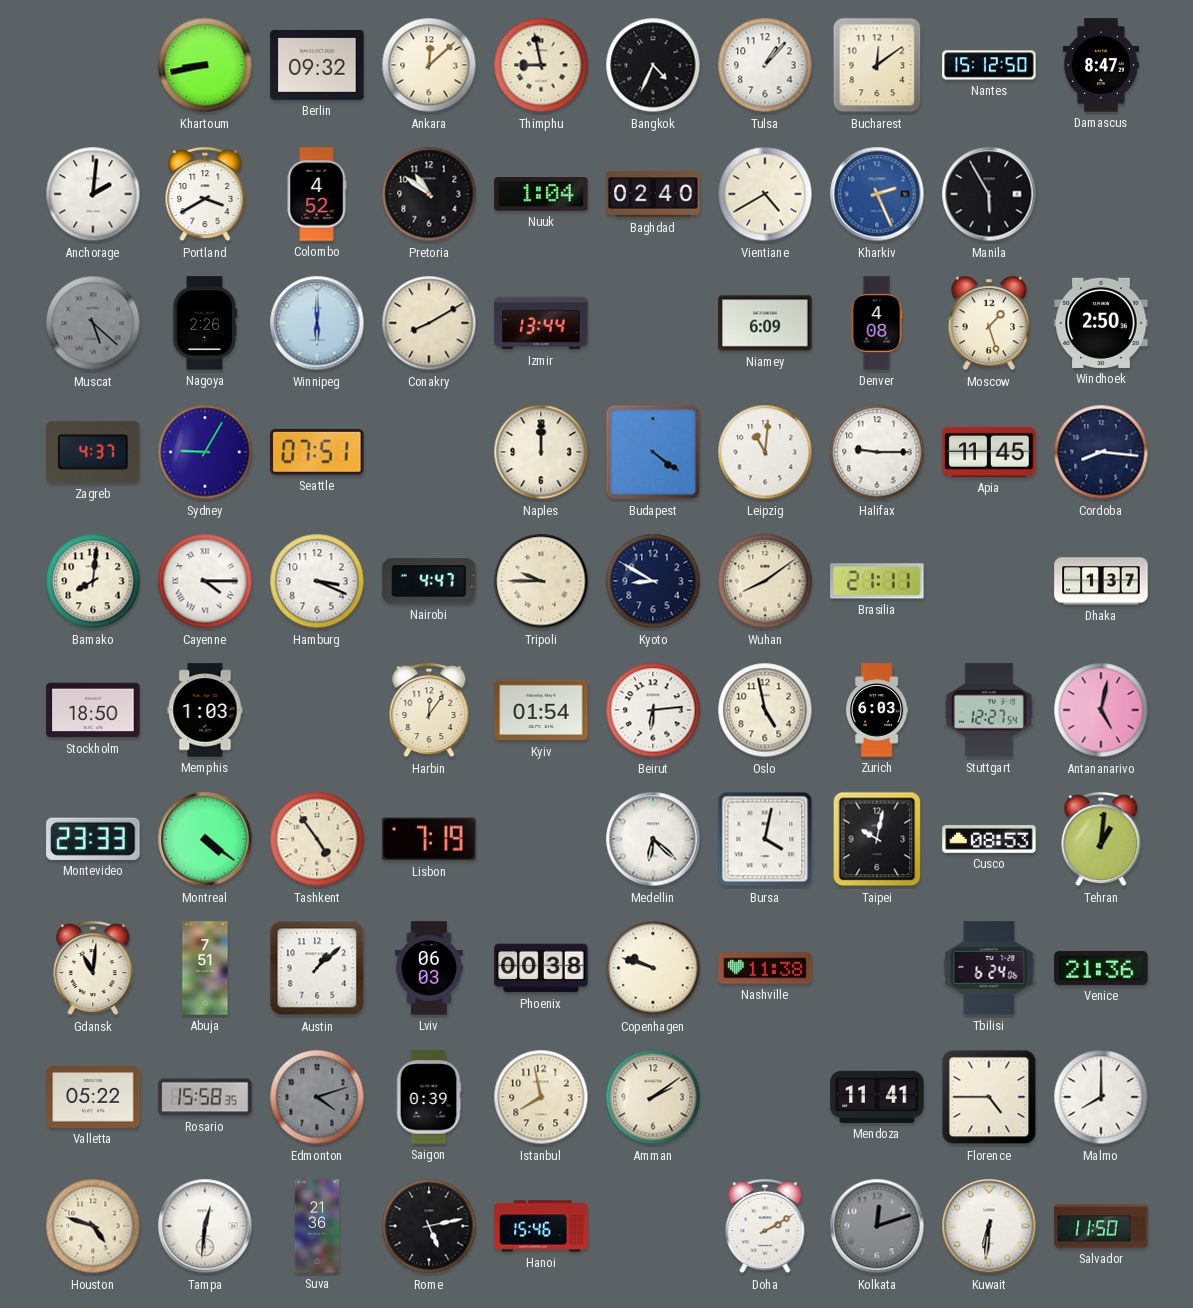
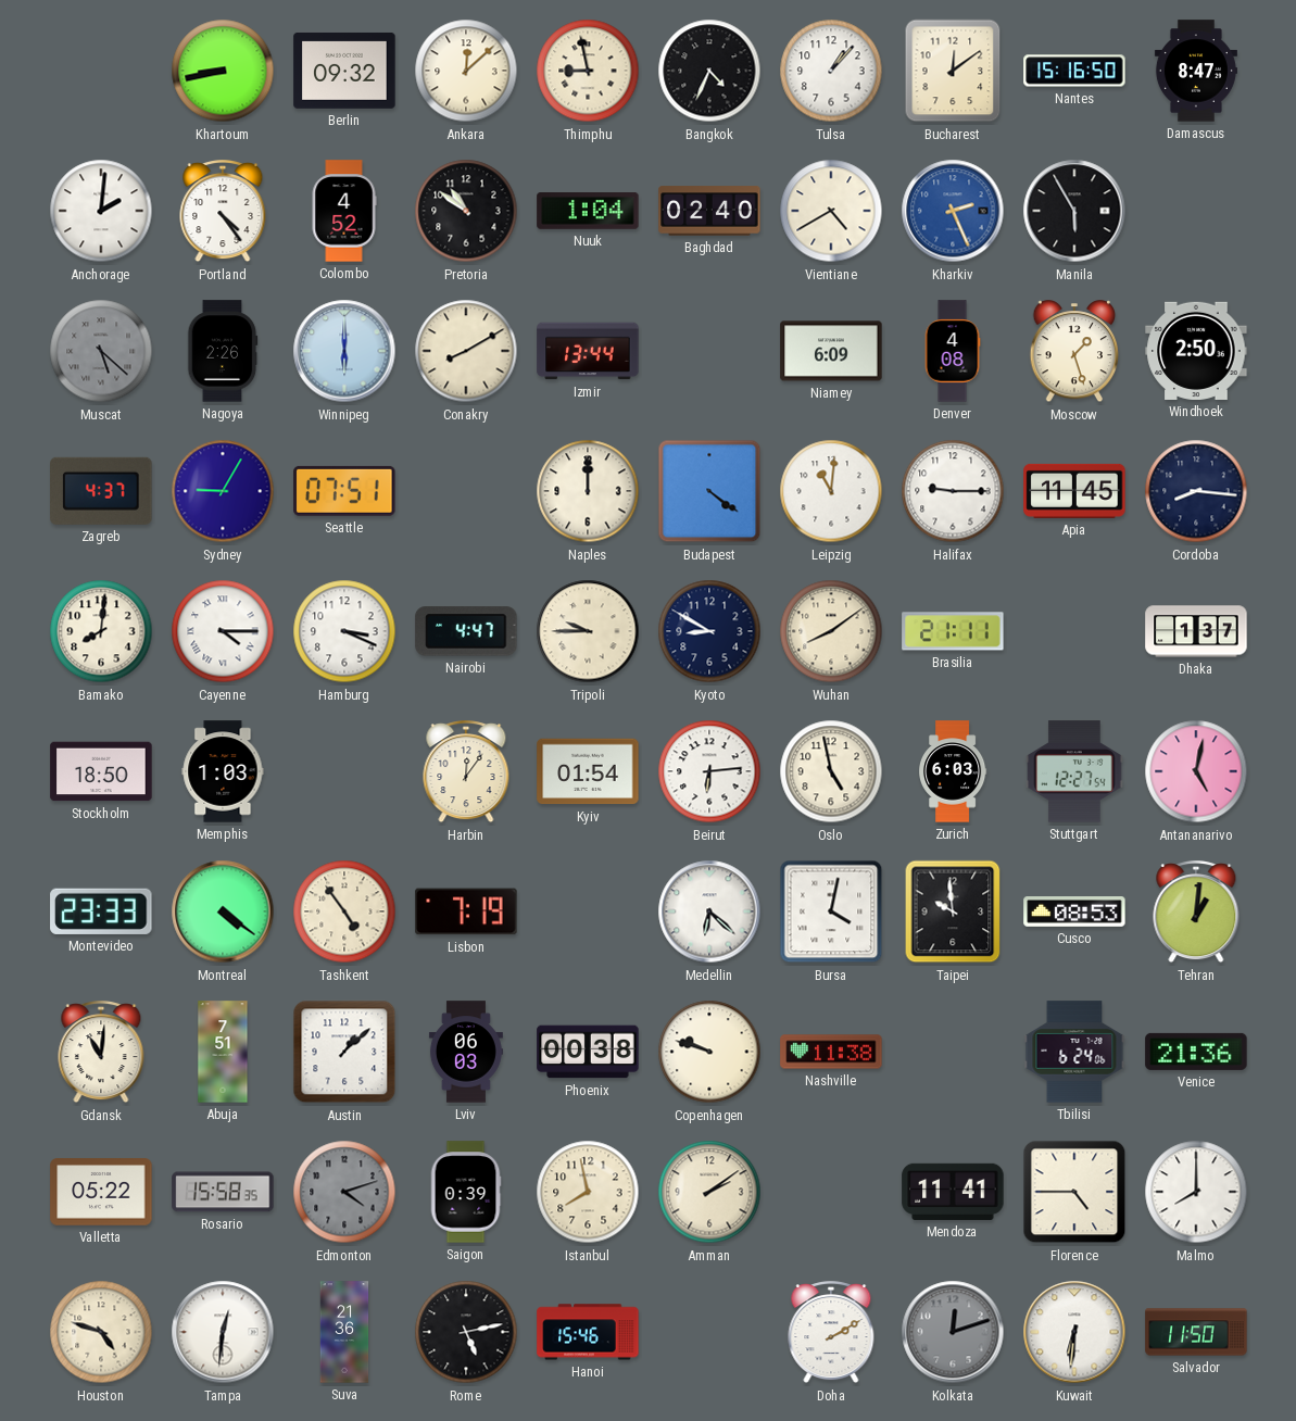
Nantes: 15:12 -> 15:16
Portland: 3:40 -> 4:24
Taipei: 10:02 -> 9:59
